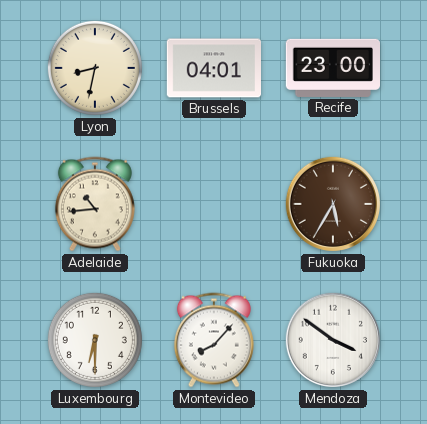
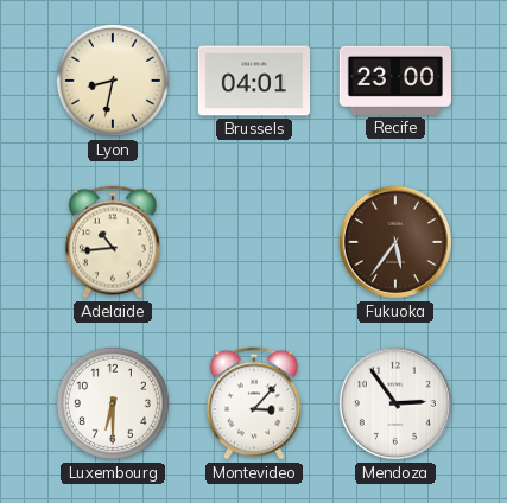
Fukuoka: 5:35 -> 5:36
Montevideo: 8:07 -> 3:07
Mendoza: 3:51 -> 2:54
